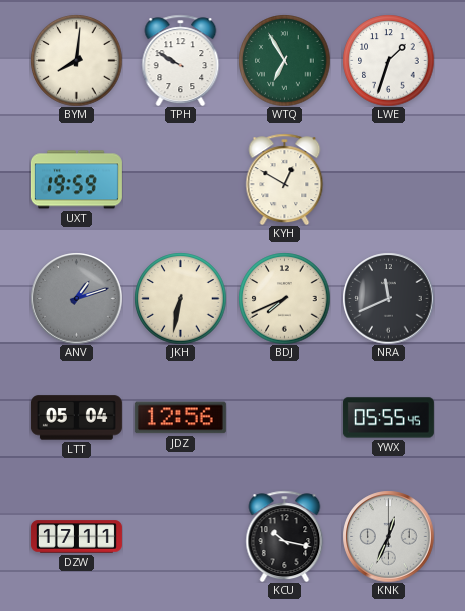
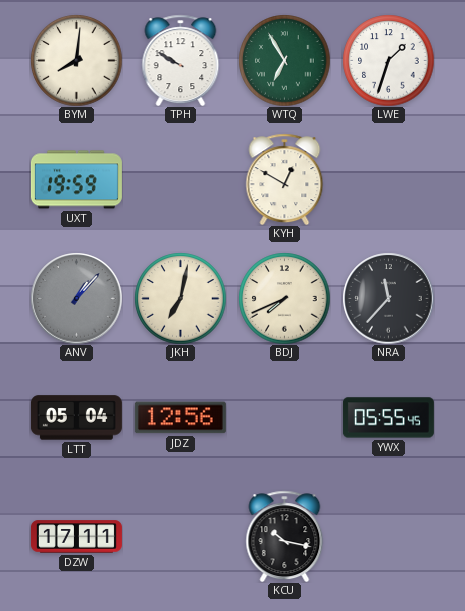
ANV: 1:12 -> 1:07
JKH: 6:32 -> 7:02
NRA: 11:41 -> 11:37
KNK: 12:34 -> none
